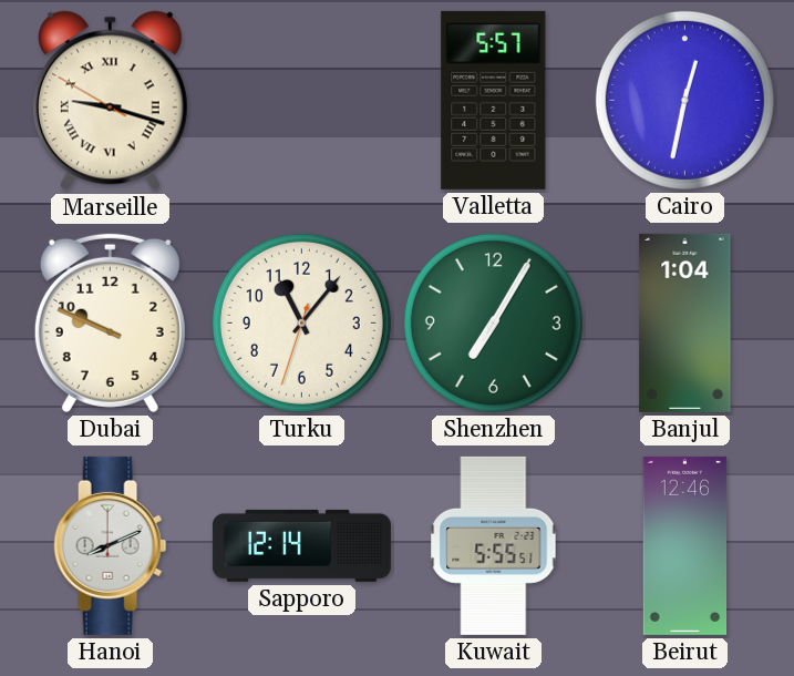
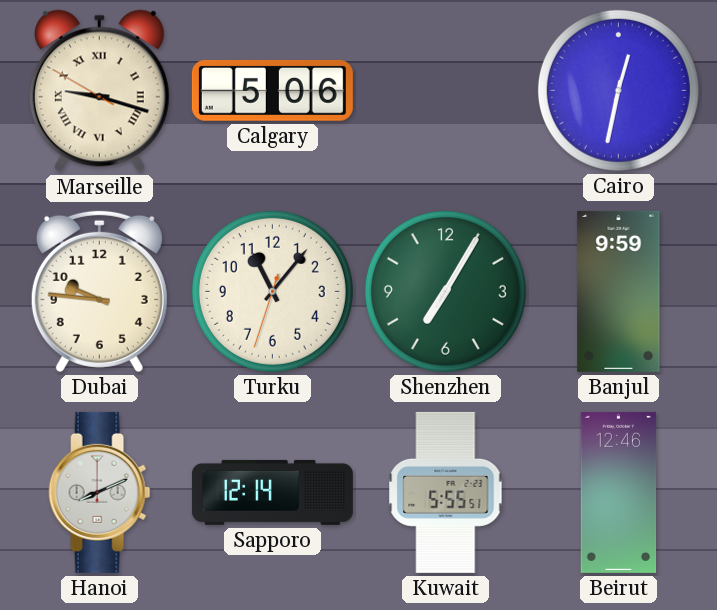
Calgary: none -> 5:06
Valletta: 5:57 -> none
Dubai: 9:49 -> 9:46
Banjul: 1:04 -> 9:59
